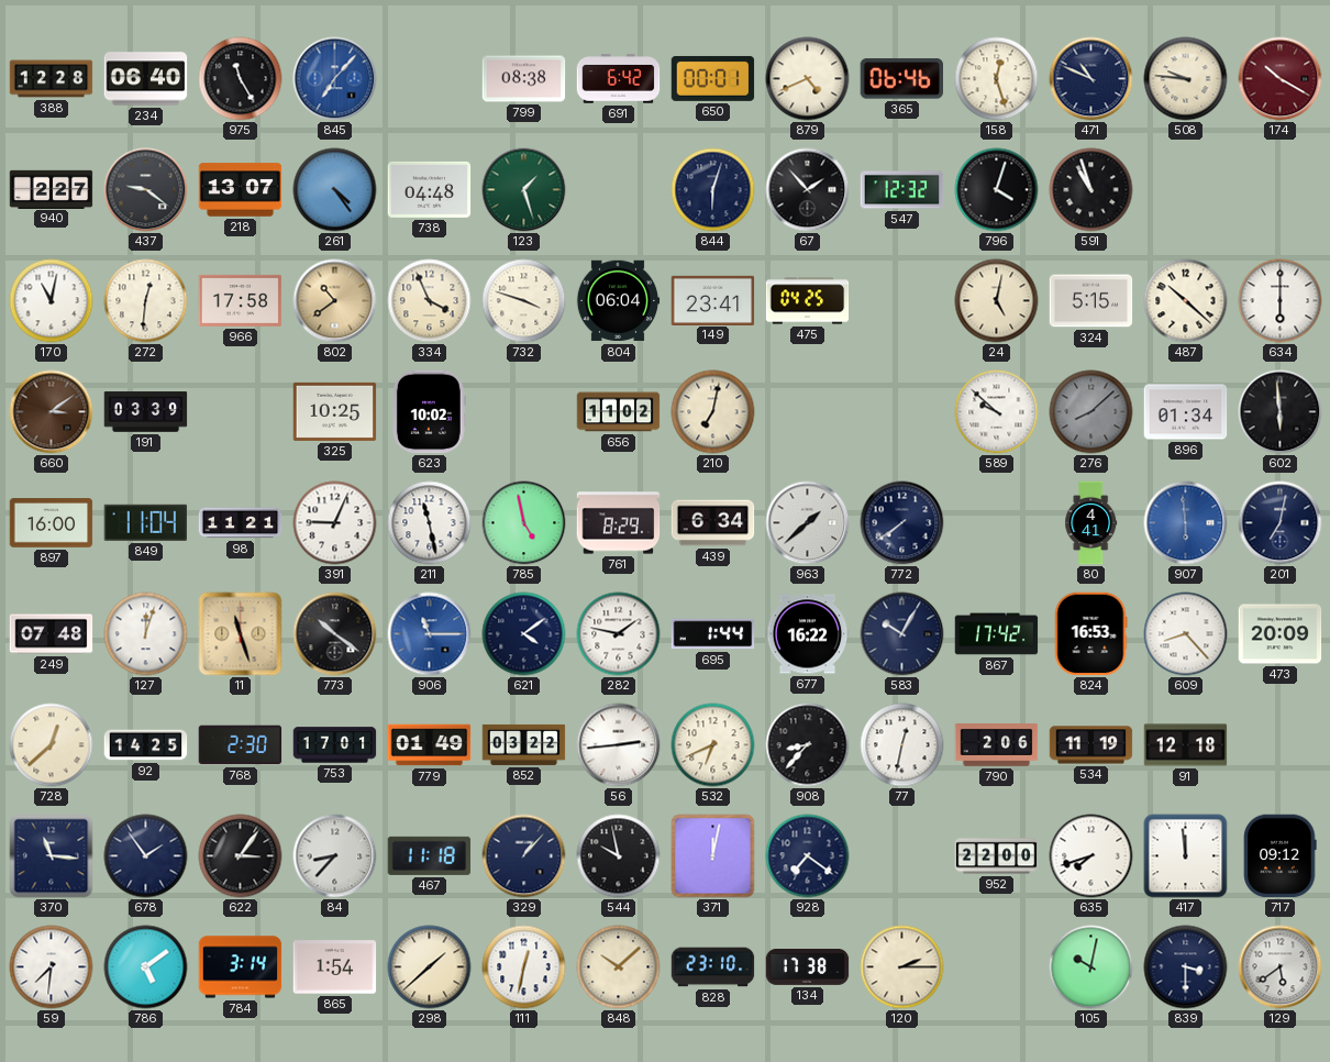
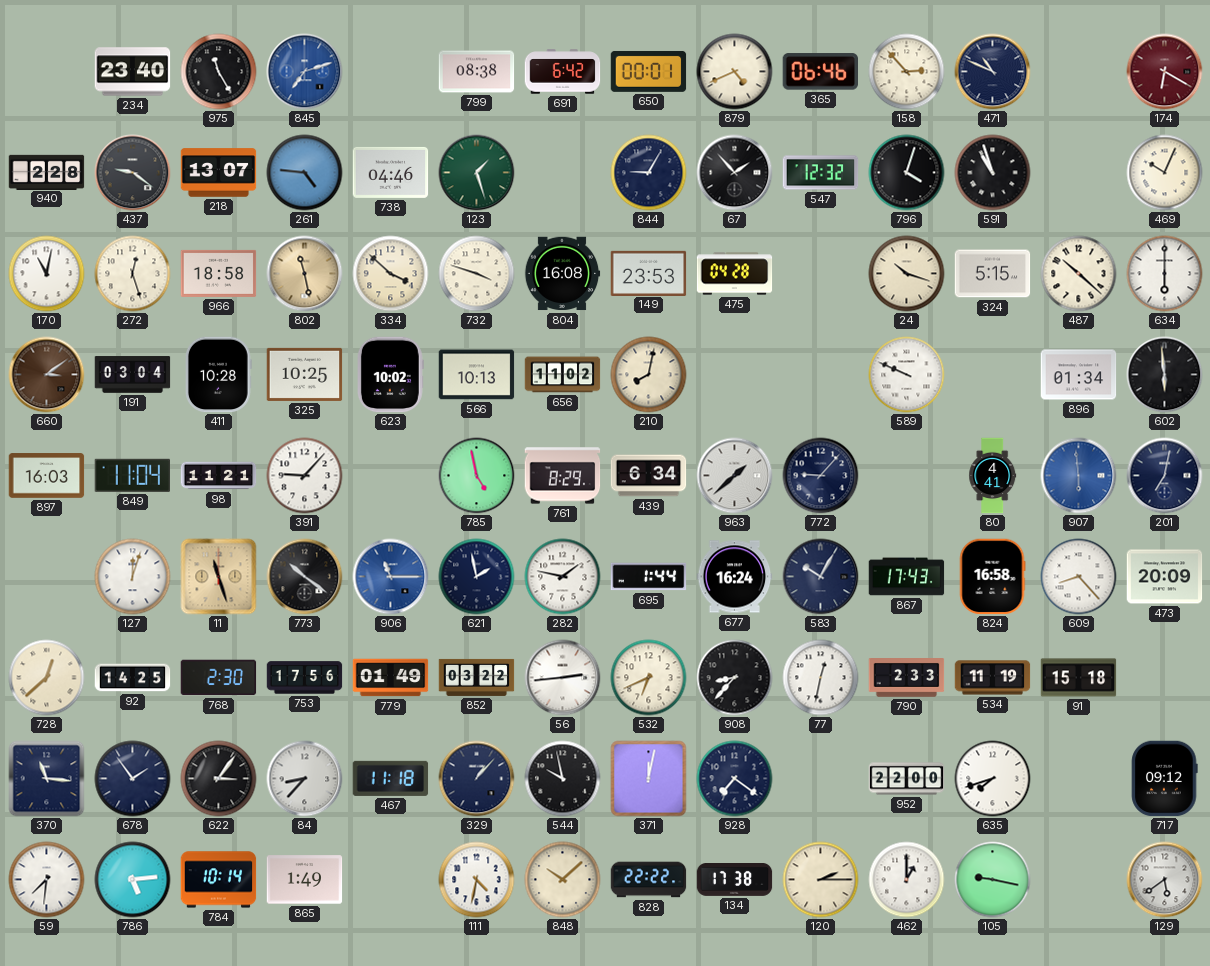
388: 12:28 -> none
234: 06:40 -> 23:40
845: 7:07 -> 7:12
158: 12:27 -> 2:53
508: 9:46 -> none
174: 10:20 -> 6:20
940: 2:27 -> 2:28
261: 4:24 -> 4:46
738: 04:48 -> 04:46
844: 6:03 -> 9:05
469: none -> 10:04
272: 12:31 -> 12:27
966: 17:58 -> 18:58
802: 10:39 -> 11:28
334: 3:56 -> 3:52
804: 06:04 -> 16:08
149: 23:41 -> 23:53
475: 04:25 -> 04:28
24: 5:02 -> 10:18
191: 03:39 -> 03:04
411: none -> 10:28
566: none -> 10:13
210: 7:02 -> 8:02
589: 9:52 -> 9:49
276: 8:08 -> none
897: 16:00 -> 16:03
391: 9:04 -> 9:07
211: 11:28 -> none
772: 7:39 -> 9:07
249: 07:48 -> none
621: 4:09 -> 1:58
677: 16:22 -> 16:24
867: 17:42 -> 17:43
824: 16:53 -> 16:58
753: 17:01 -> 17:56
790: 2:06 -> 2:33
91: 12:18 -> 15:18
417: 11:59 -> none
786: 5:09 -> 5:14
784: 3:14 -> 10:14
865: 1:54 -> 1:49
298: 1:38 -> none
111: 12:32 -> 4:32
828: 23:10 -> 22:22
462: none -> 1:00
105: 10:02 -> 9:17
839: 3:30 -> none
